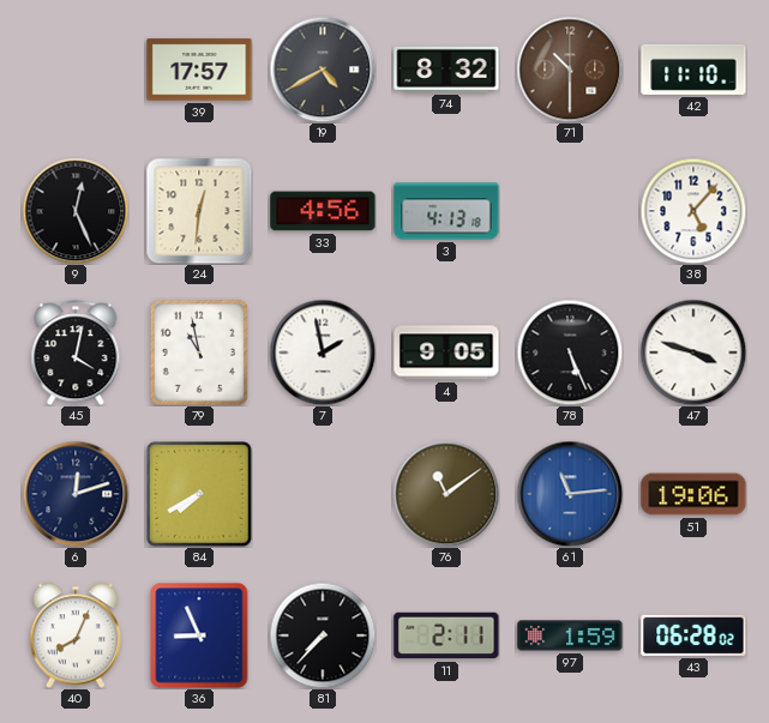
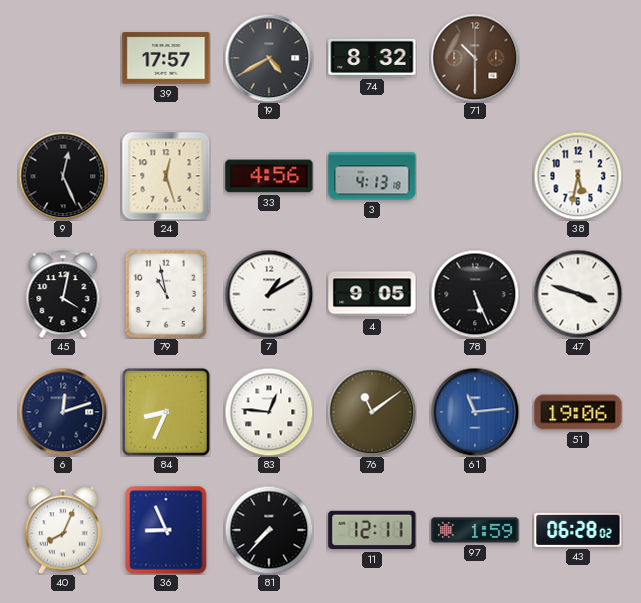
42: 11:10 -> none
24: 12:31 -> 12:27
38: 5:07 -> 5:32
7: 1:58 -> 1:10
84: 7:40 -> 8:34
83: none -> 12:46
11: 2:11 -> 12:11
